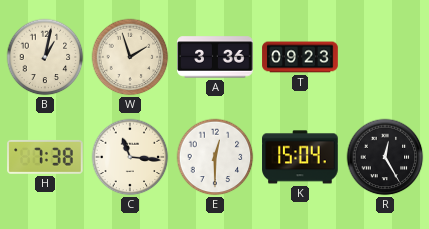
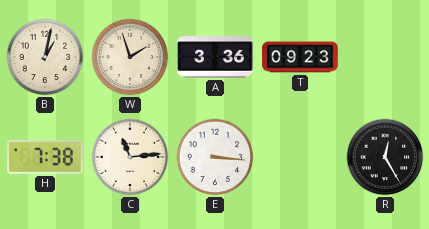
C: 11:16 -> 11:14
E: 12:30 -> 3:16
K: 15:04 -> none
